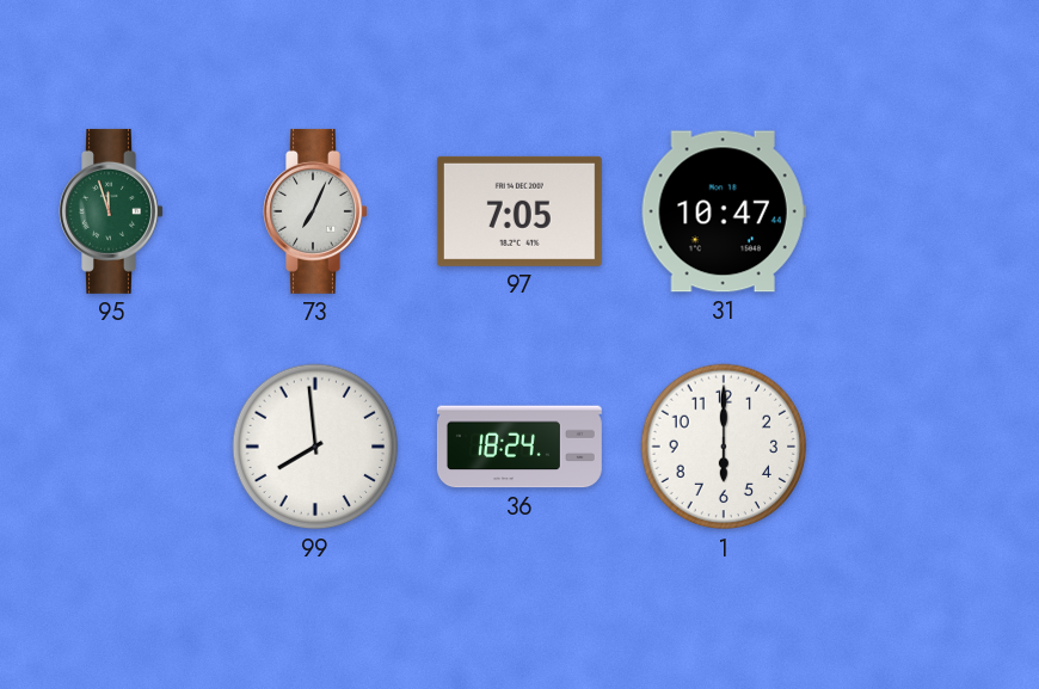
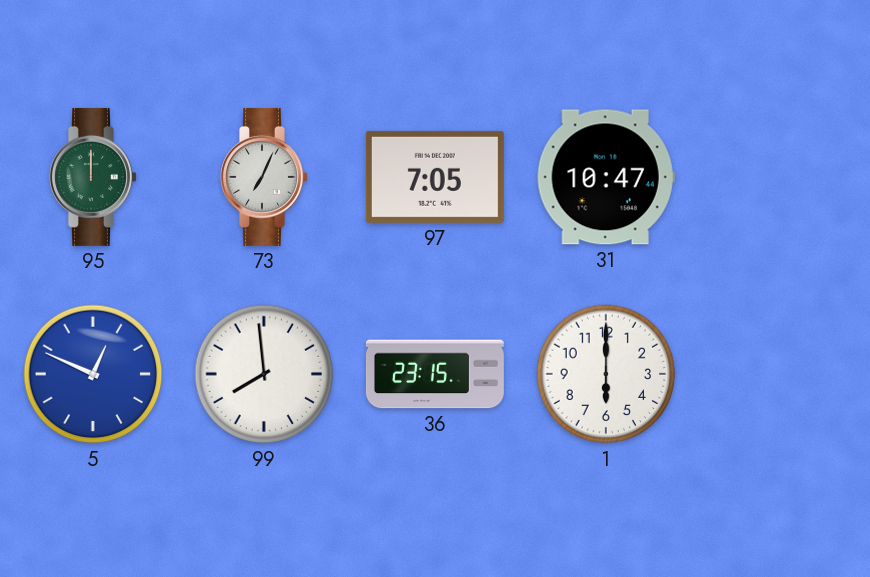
95: 11:57 -> 12:00
5: none -> 12:49
36: 18:24 -> 23:15
